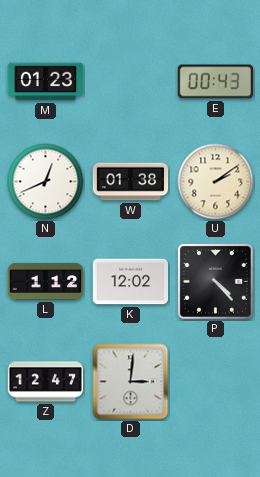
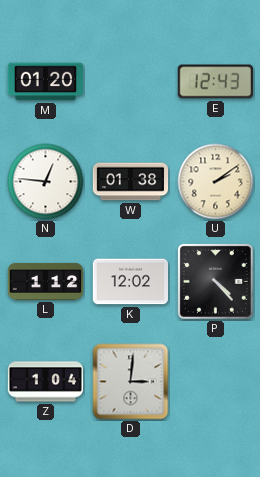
M: 01:23 -> 01:20
E: 00:43 -> 12:43
N: 12:41 -> 12:46
Z: 12:47 -> 1:04
